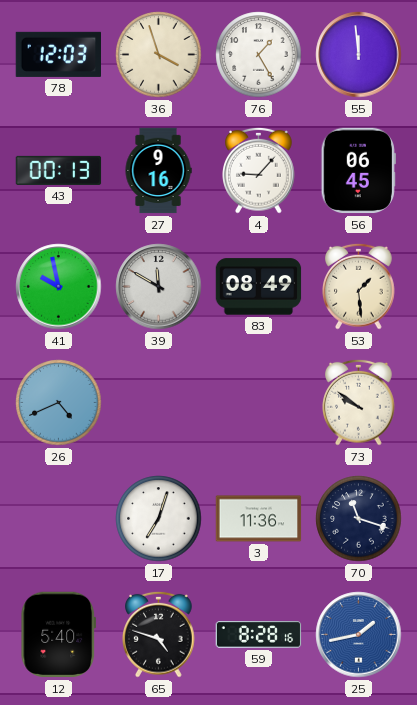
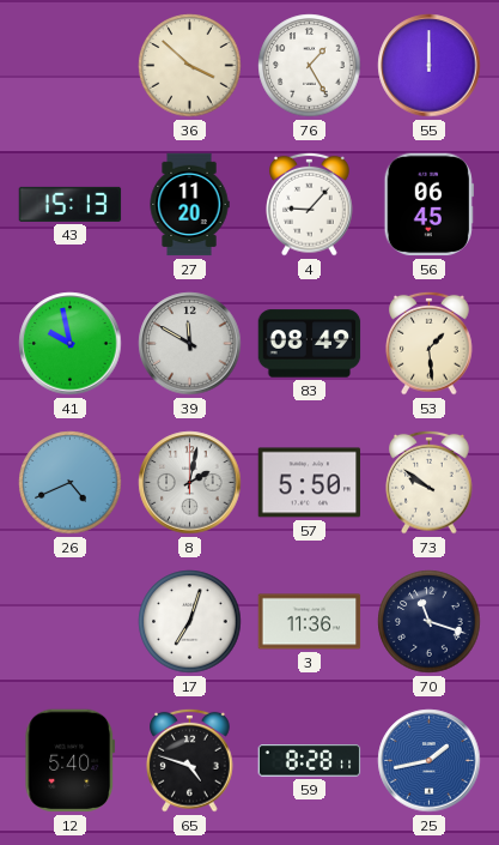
78: 12:03 -> none
36: 3:57 -> 3:52
55: 11:59 -> 12:00
43: 00:13 -> 15:13
27: 9:16 -> 11:20
8: none -> 2:02
57: none -> 5:50
59: 8:28:16 -> 8:28:11
